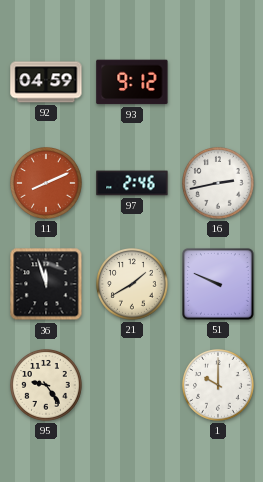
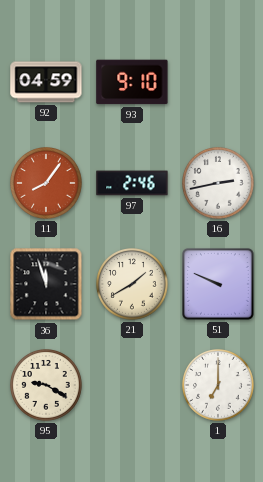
93: 9:12 -> 9:10
11: 8:11 -> 8:06
95: 9:24 -> 9:20
1: 10:00 -> 7:00
